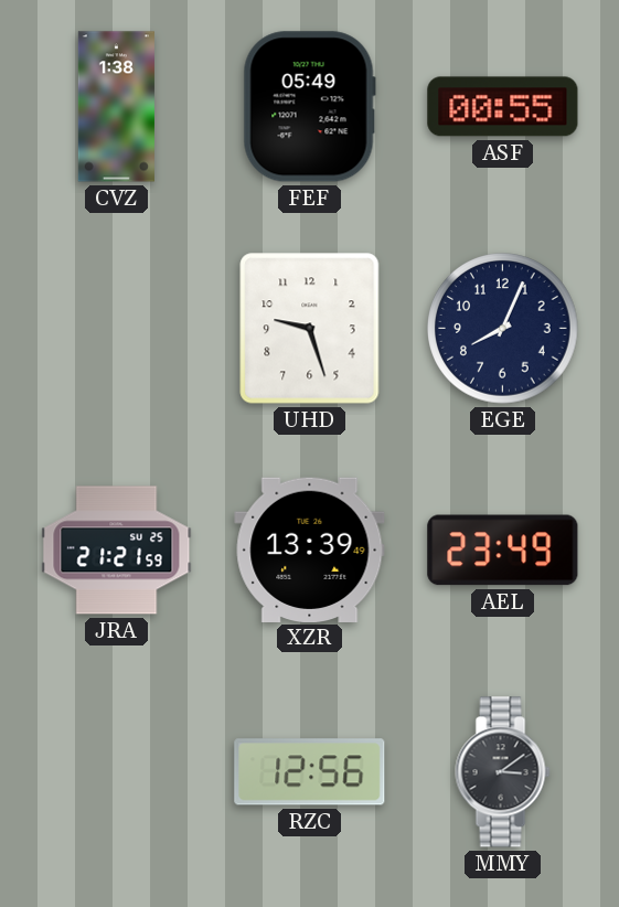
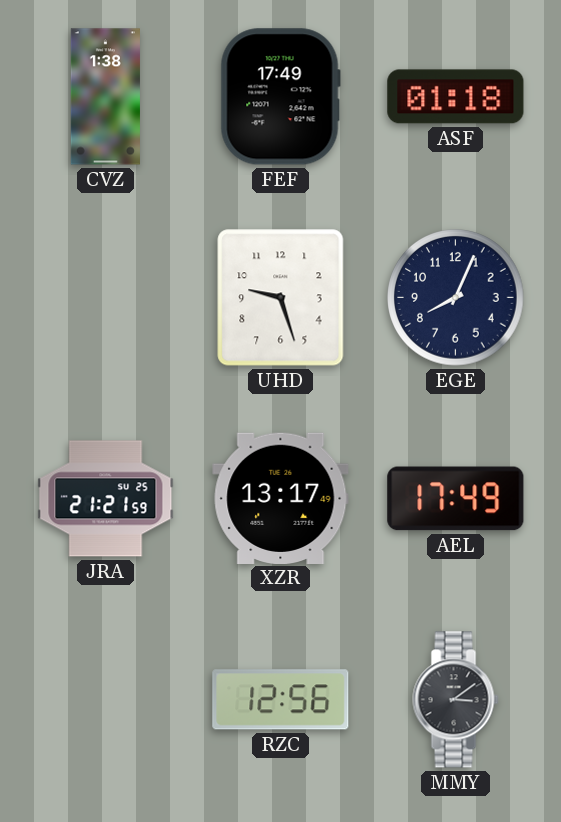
FEF: 05:49 -> 17:49
ASF: 00:55 -> 01:18
XZR: 13:39 -> 13:17
AEL: 23:49 -> 17:49
